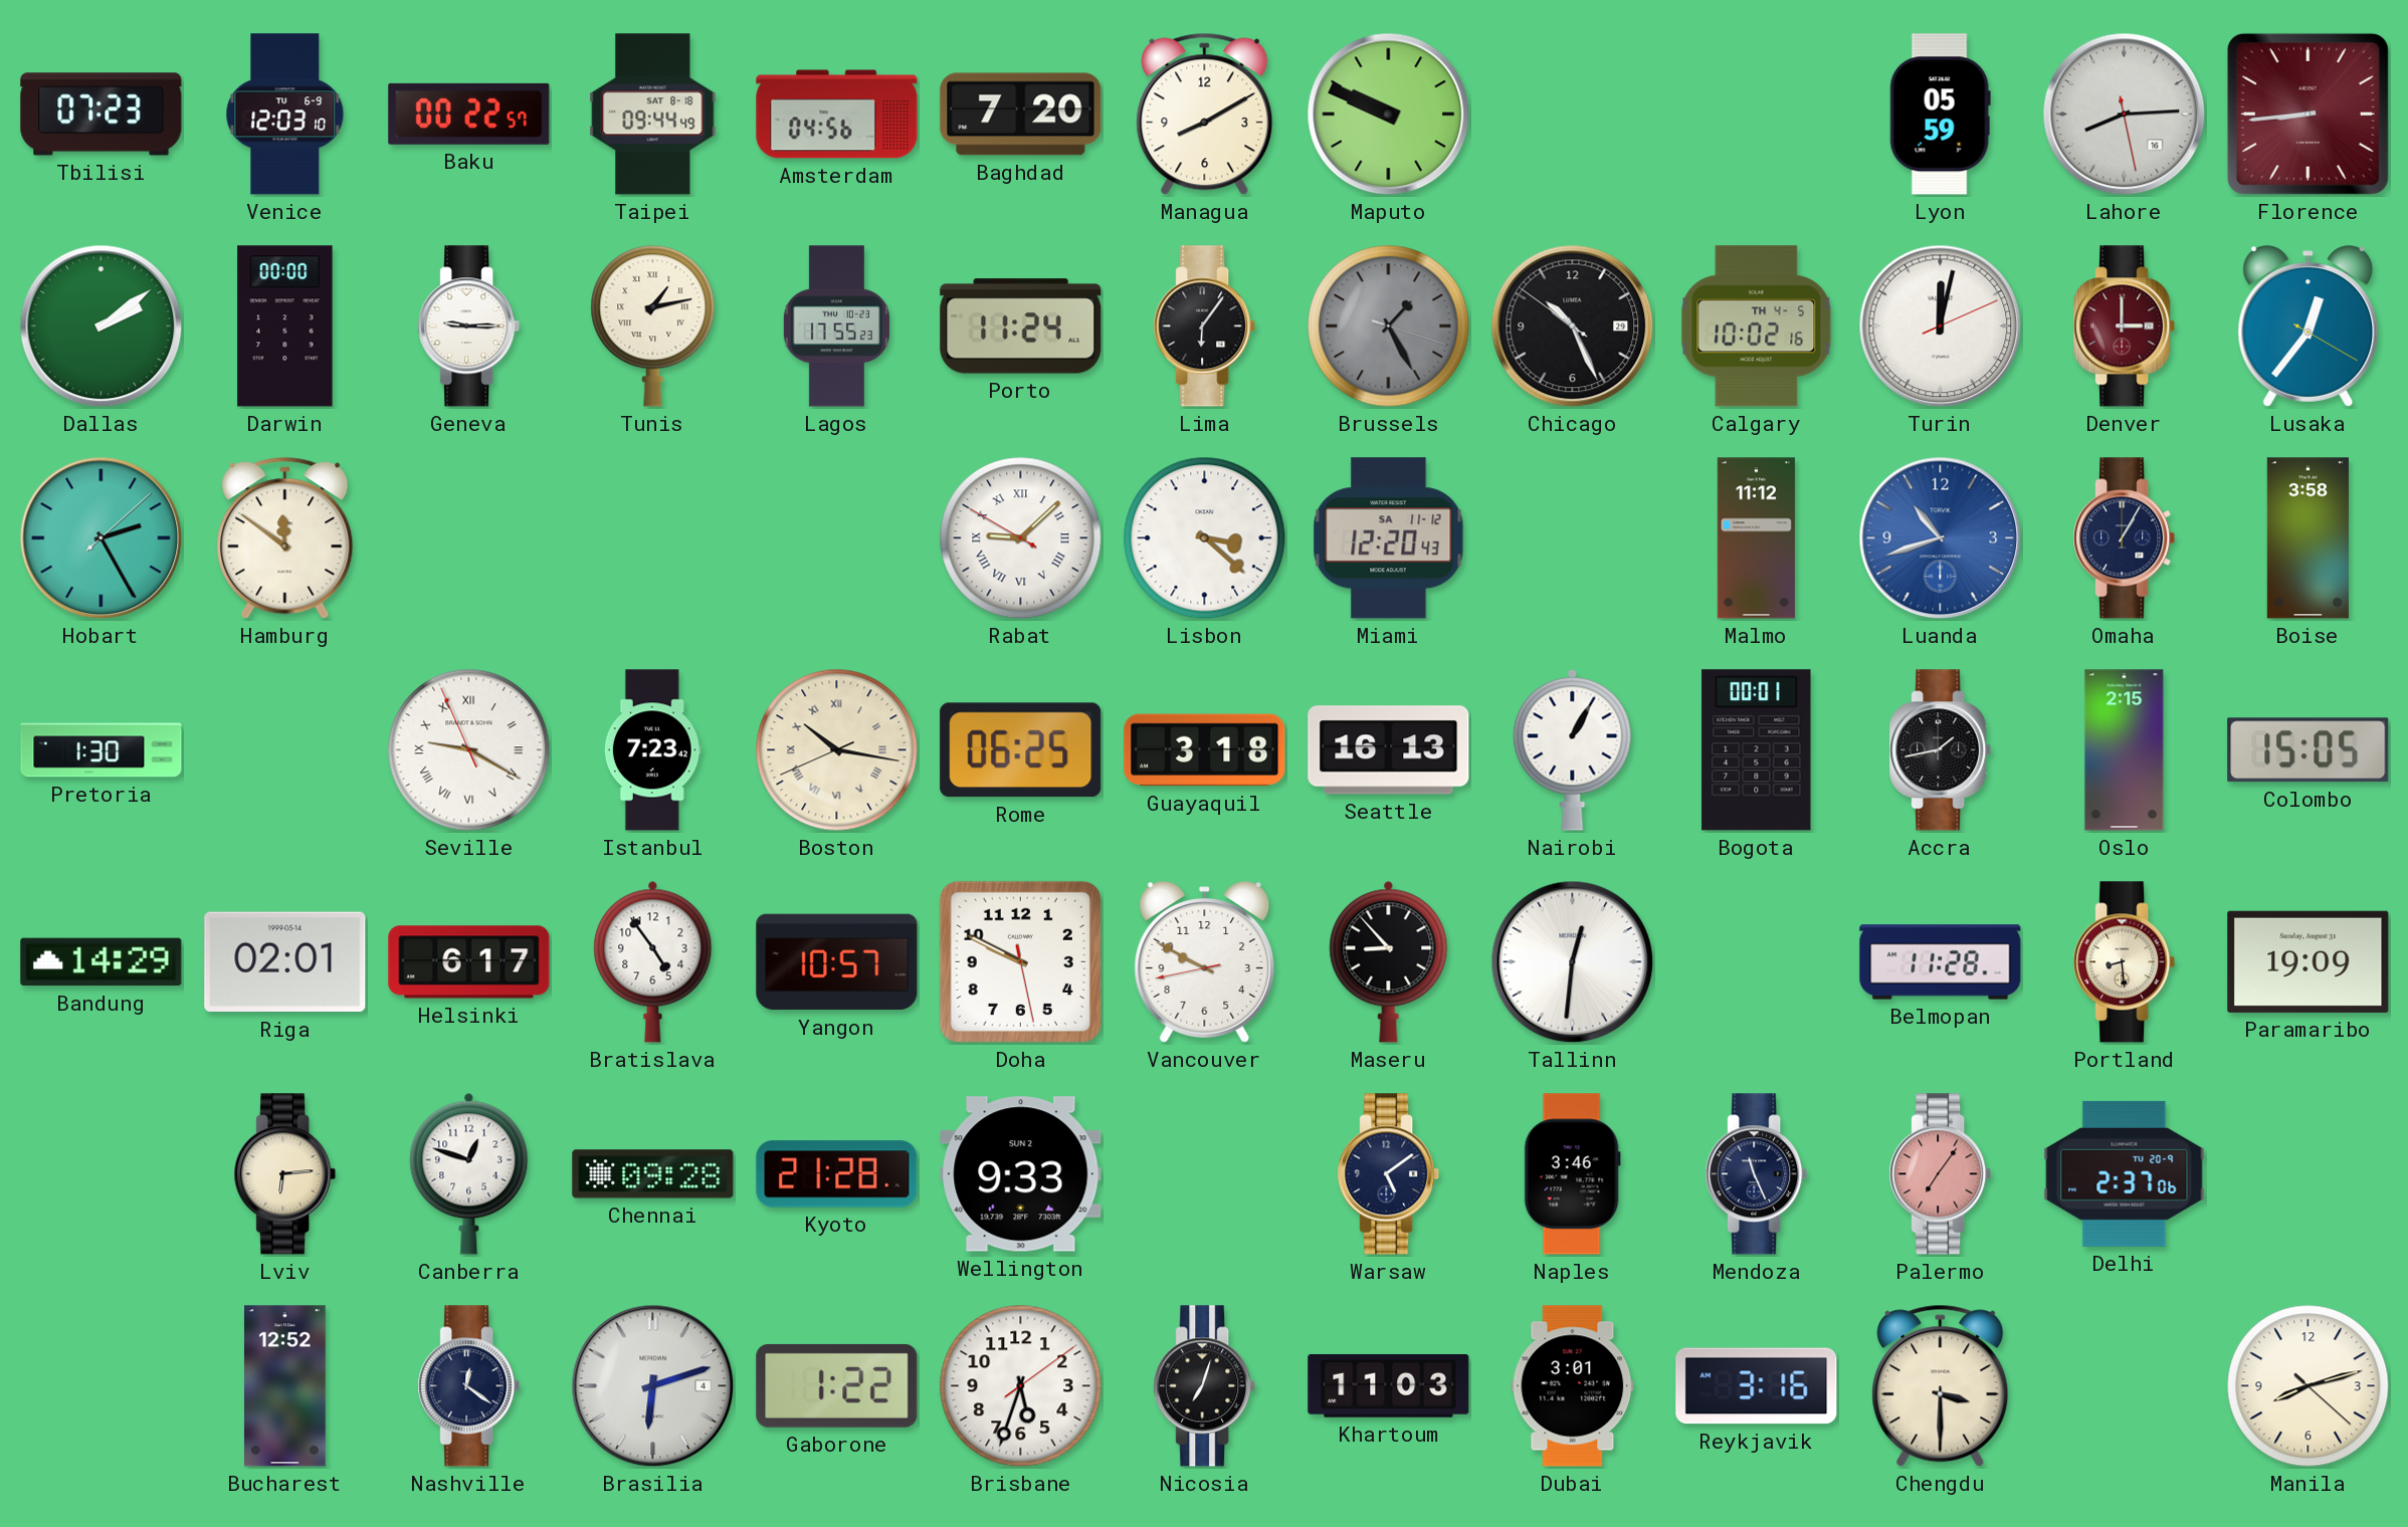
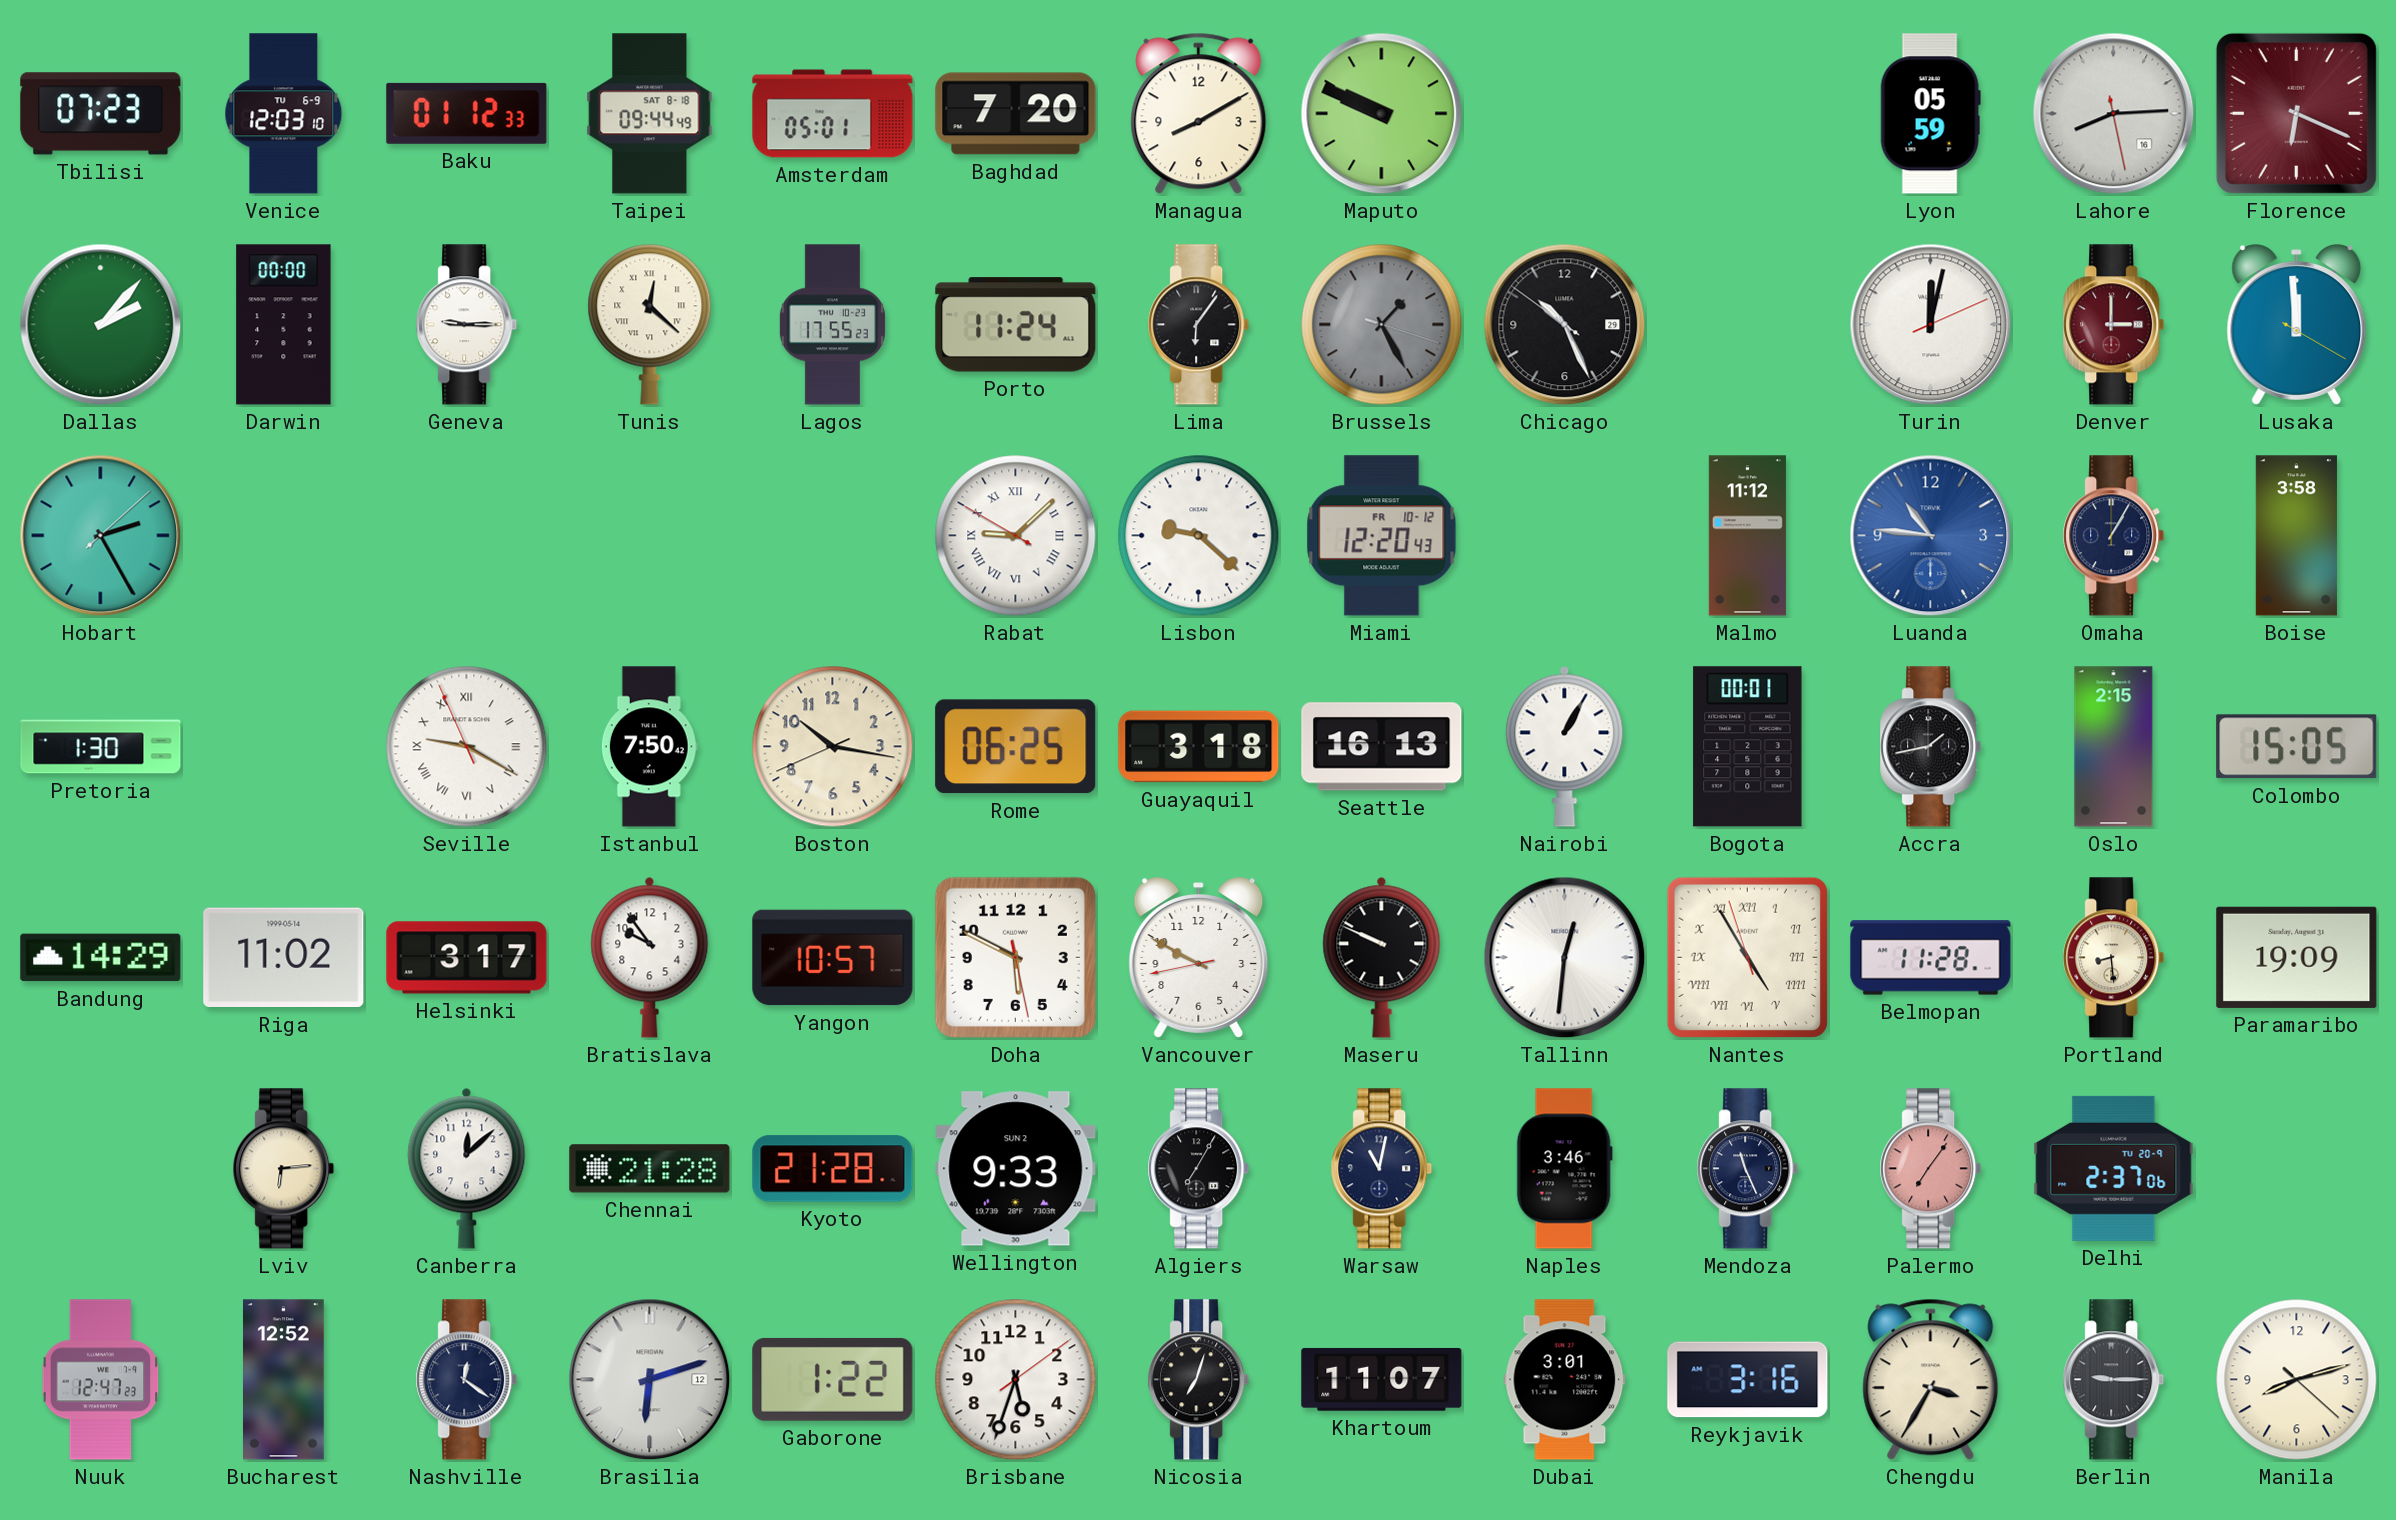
Baku: 00:22 -> 01:12
Amsterdam: 04:56 -> 05:01
Florence: 8:44 -> 6:19
Dallas: 2:09 -> 2:07
Tunis: 1:13 -> 12:22
Calgary: 10:02 -> none
Lusaka: 12:36 -> 11:59
Hamburg: 11:51 -> none
Lisbon: 3:22 -> 9:22
Miami date: SA 11-12 -> FR 10-12
Luanda: 10:42 -> 10:46
Istanbul: 7:23 -> 7:50
Boston numerals: Roman -> Arabic
Riga: 02:01 -> 11:02
Helsinki: 6:17 -> 3:17
Bratislava: 4:54 -> 9:54
Doha: 9:49 -> 5:49
Maseru: 8:53 -> 9:49
Nantes: none -> 4:54
Canberra: 12:48 -> 12:08
Chennai: 09:28 -> 21:28
Algiers: none -> 7:05
Warsaw: 5:09 -> 11:02
Nuuk: none -> 12:47
Brasilia date: 4 -> 12
Khartoum: 11:03 -> 11:07
Chengdu: 3:30 -> 3:35
Berlin: none -> 9:15
